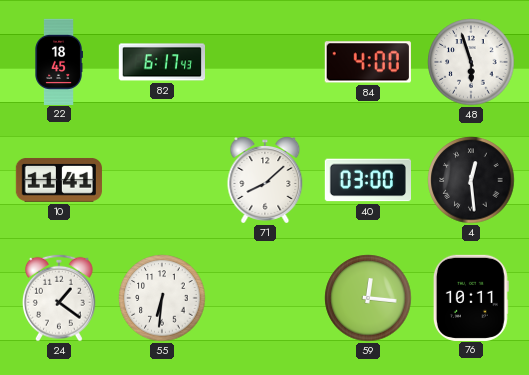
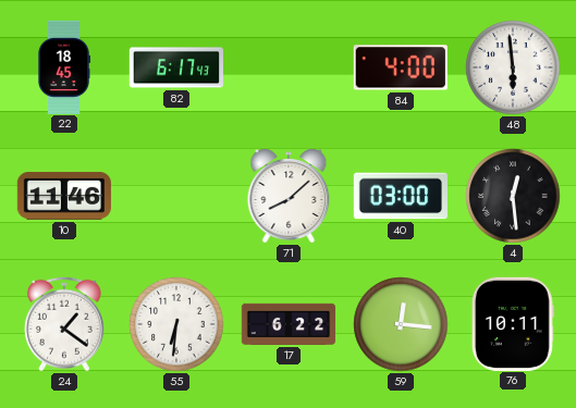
48: 5:57 -> 5:59
10: 11:41 -> 11:46
17: none -> 6:22
